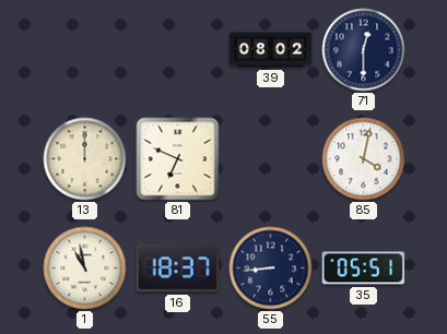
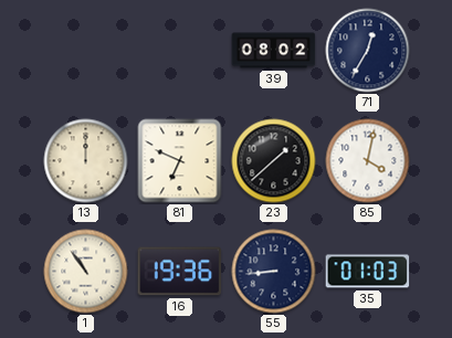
71: 12:30 -> 12:35
23: none -> 1:38
1: 10:58 -> 10:54
16: 18:37 -> 19:36
35: 05:51 -> 01:03
